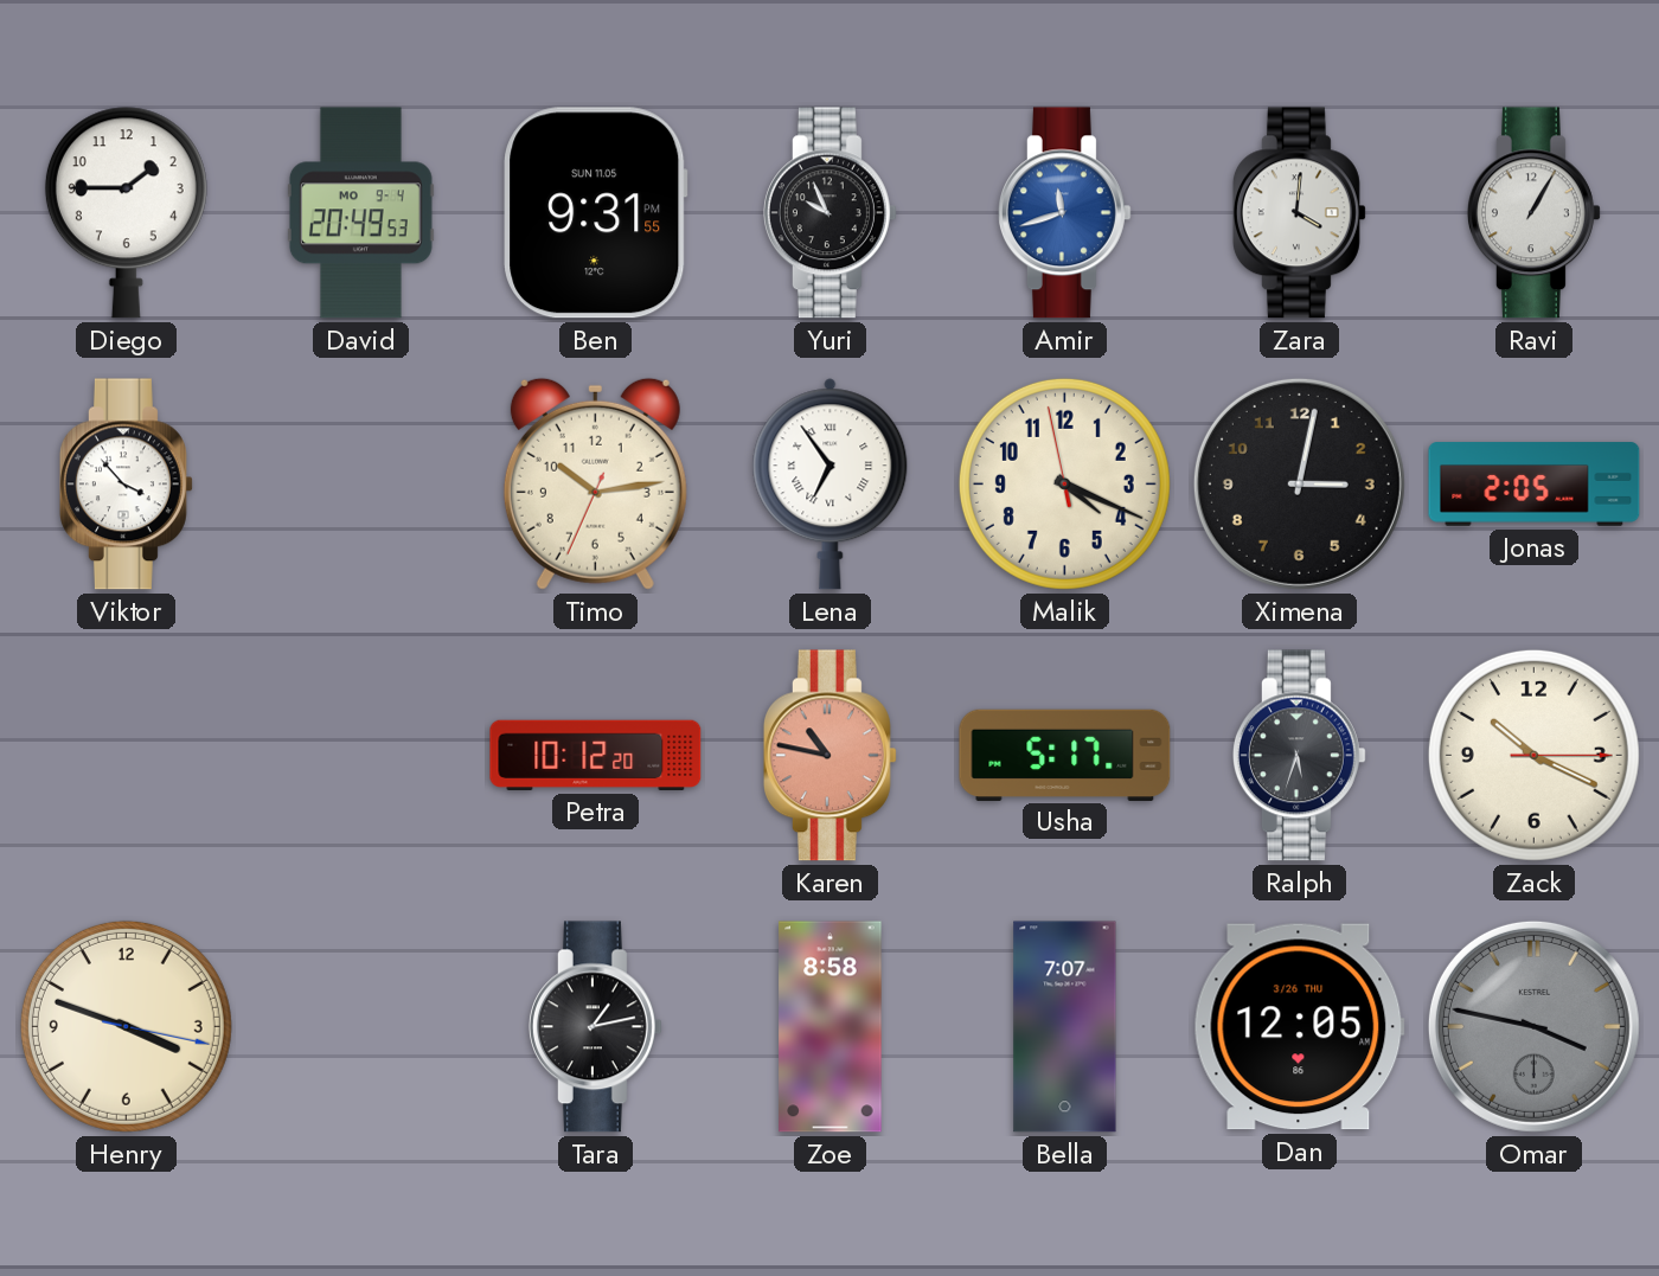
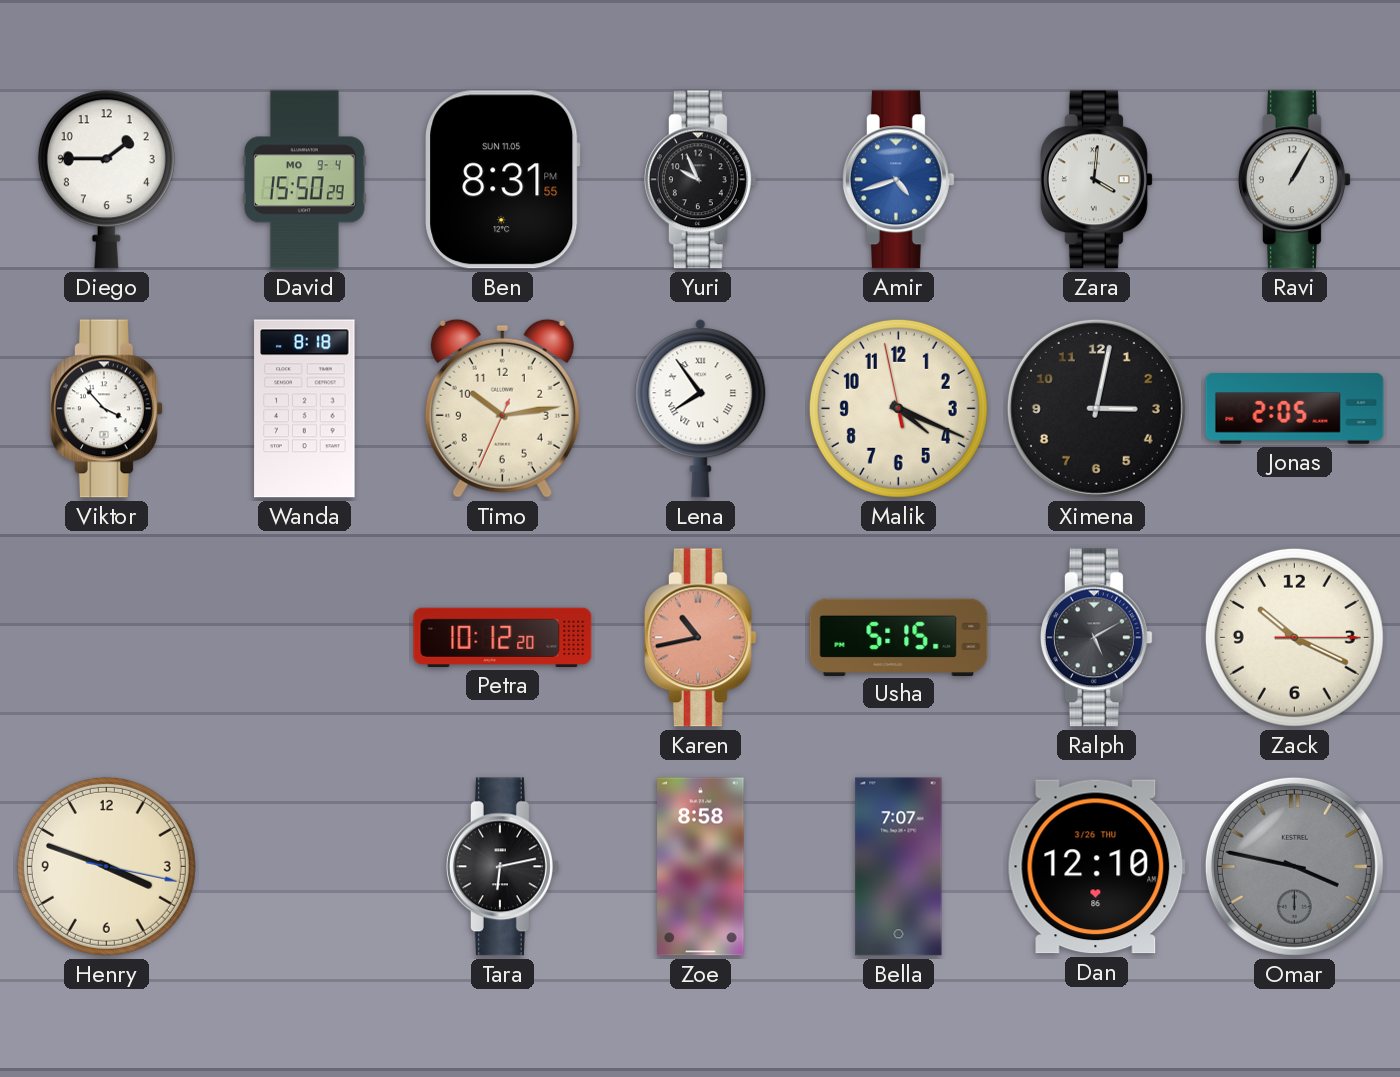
David: 20:49 -> 15:50
Ben: 9:31 -> 8:31
Amir: 11:42 -> 4:42
Wanda: none -> 8:18
Lena: 6:54 -> 7:54
Karen: 10:47 -> 10:43
Usha: 5:17 -> 5:15
Ralph: 5:33 -> 5:10
Tara: 1:13 -> 6:13
Dan: 12:05 -> 12:10
